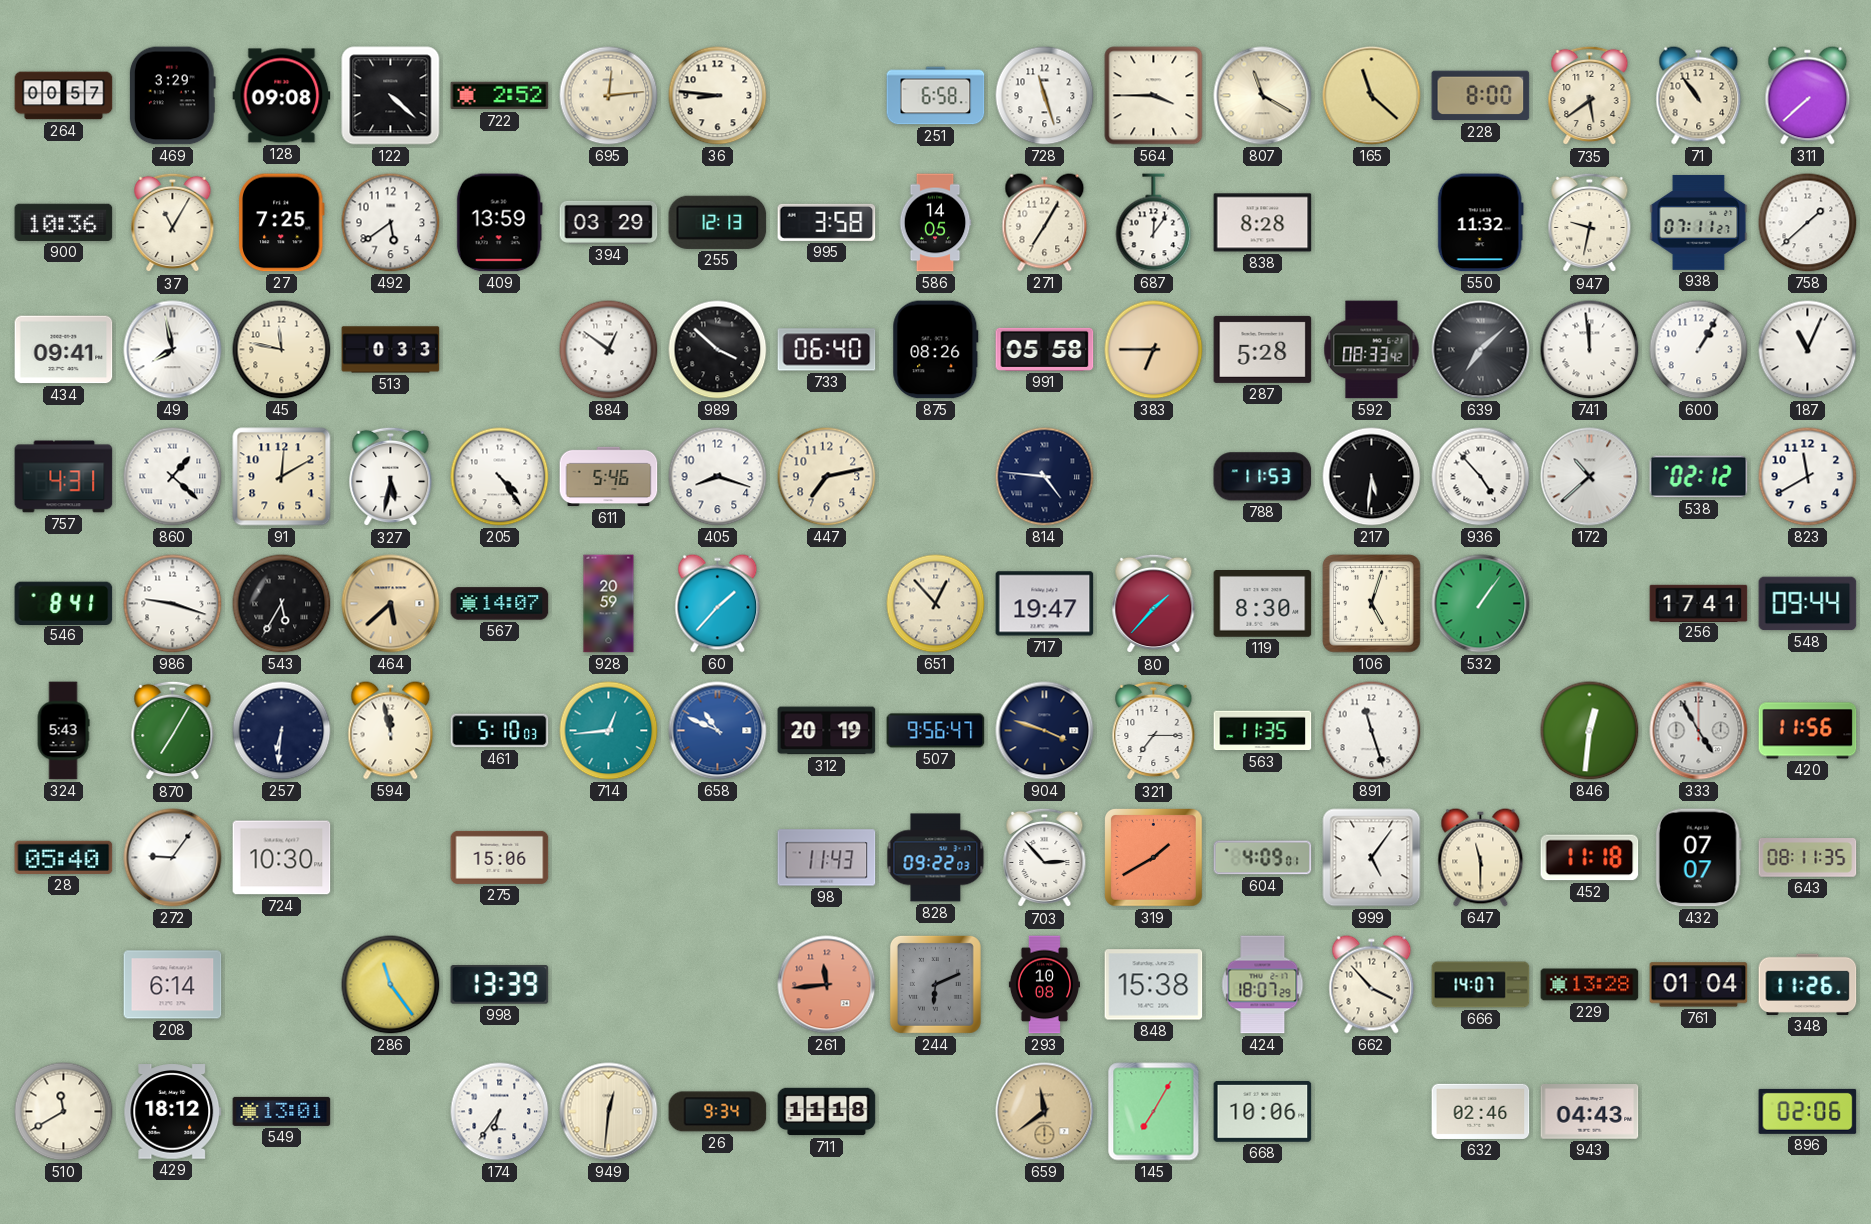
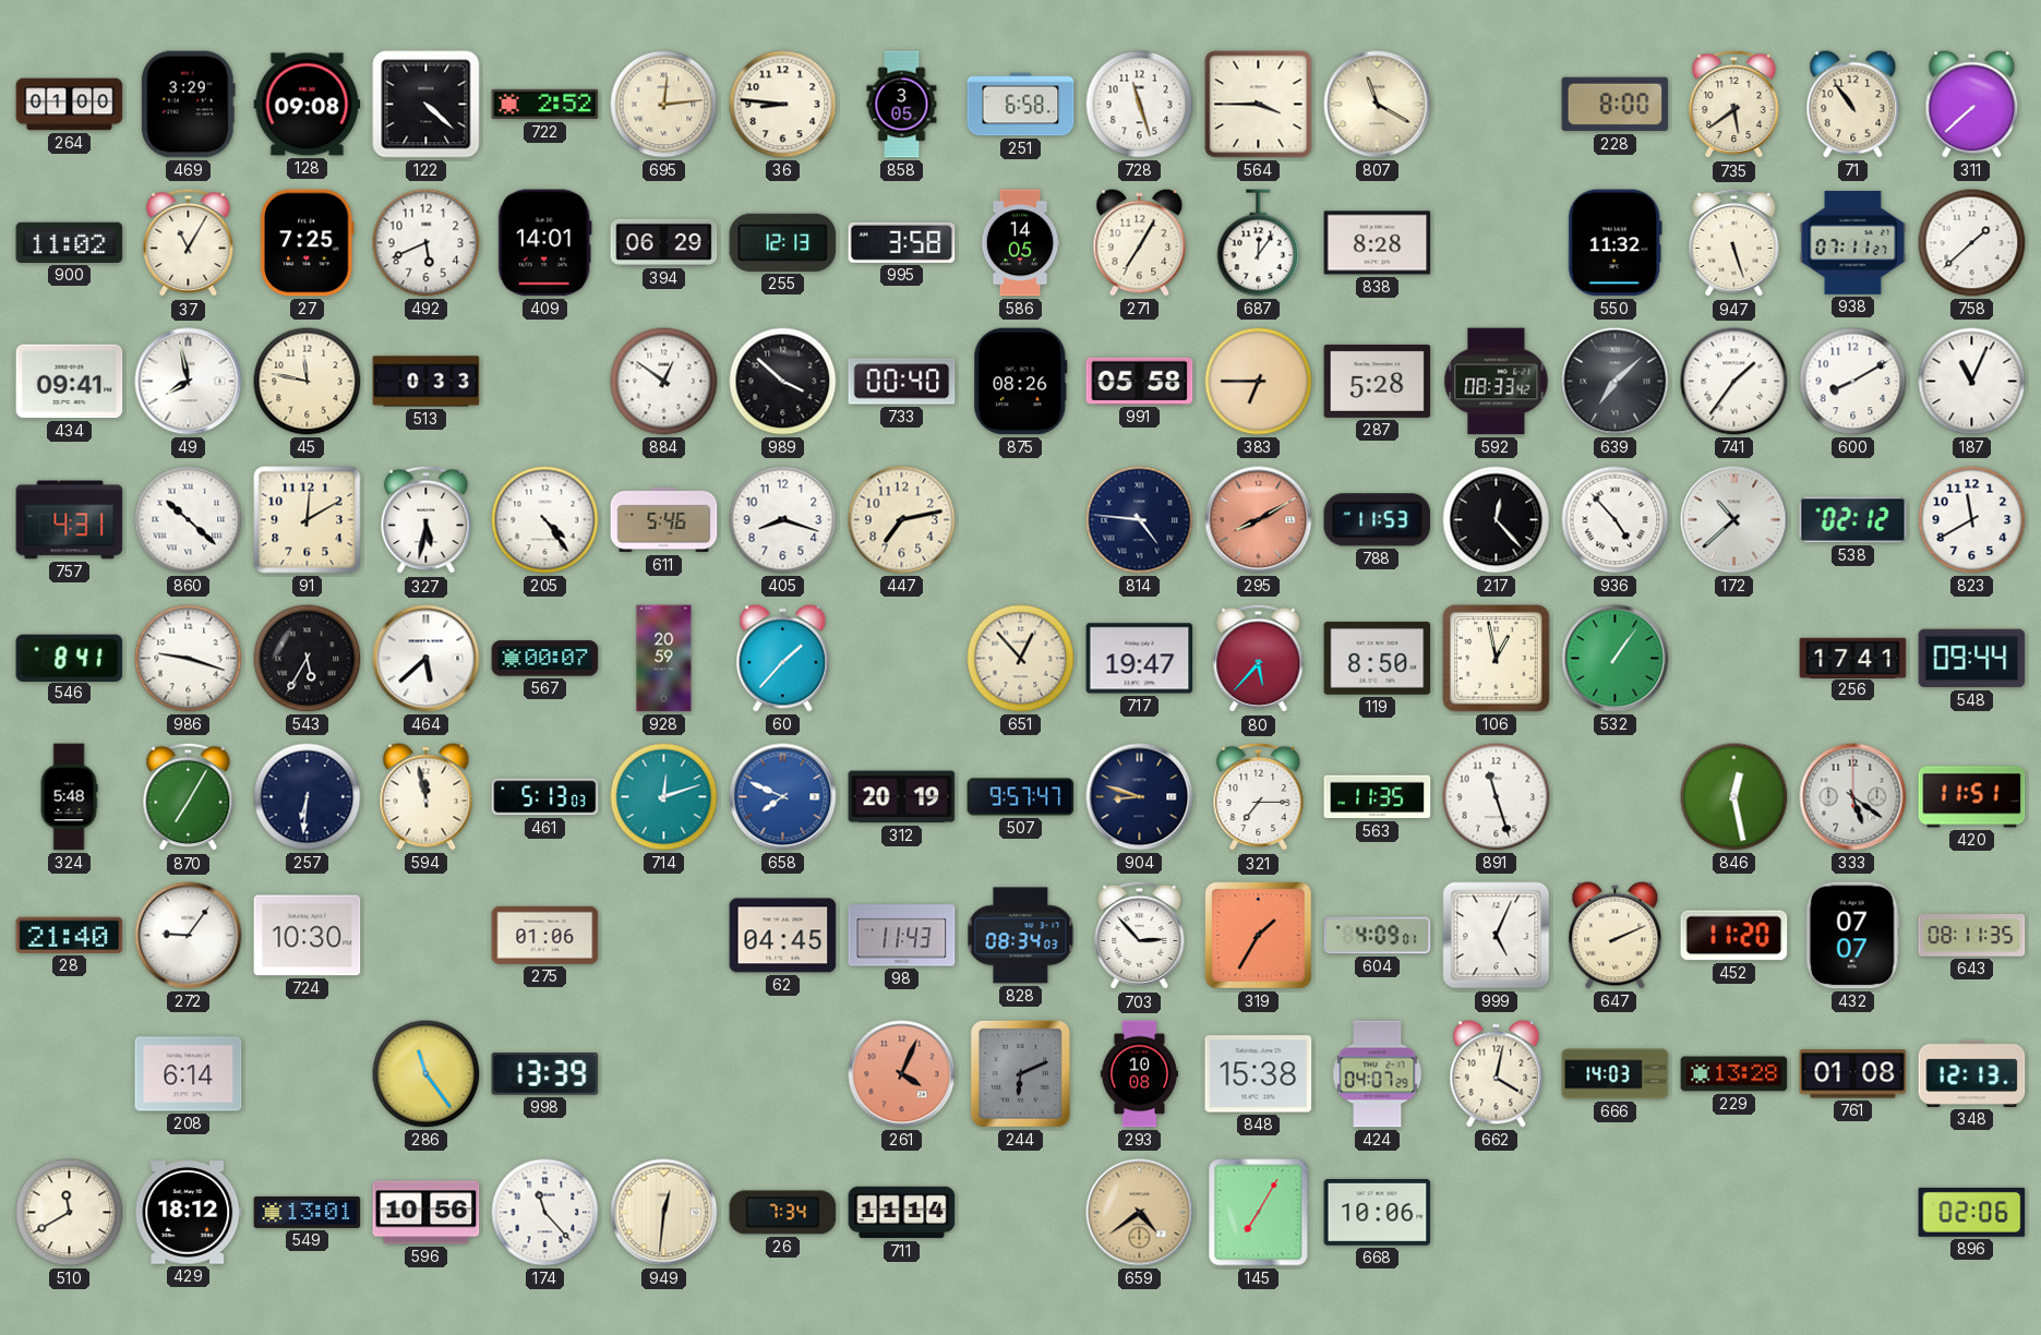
264: 00:57 -> 01:00
858: none -> 3:05
165: 11:22 -> none
900: 10:36 -> 11:02
492: 5:39 -> 5:41
409: 13:59 -> 14:01
394: 03:29 -> 06:29
947: 9:32 -> 5:27
733: 06:40 -> 00:40
741: 11:59 -> 1:36
600: 1:05 -> 8:10
860: 1:22 -> 10:22
295: none -> 8:10
217: 5:31 -> 12:23
464 dial: champagne -> white
567: 14:07 -> 00:07
80: 1:37 -> 5:37
119: 8:30 -> 8:50
106: 5:03 -> 12:58
324: 5:43 -> 5:48
461: 5:10 -> 5:13
714: 12:44 -> 12:12
658: 10:49 -> 7:49
507: 9:56 -> 9:57
904: 3:48 -> 8:48
846: 12:31 -> 12:28
333: 4:55 -> 5:21
420: 11:56 -> 11:51
28: 05:40 -> 21:40
275: 15:06 -> 01:06
62: none -> 04:45
828: 09:22 -> 08:34
319: 1:40 -> 1:35
999: 5:06 -> 5:04
647: 11:30 -> 2:11
452: 11:18 -> 11:20
261: 11:44 -> 4:04
424: 18:07 -> 04:07
662: 3:53 -> 4:02
666: 14:07 -> 14:03
761: 01:04 -> 01:08
348: 11:26 -> 12:13
596: none -> 10:56
174: 6:36 -> 11:23
26: 9:34 -> 7:34
711: 11:18 -> 11:14
659: 11:39 -> 4:39
632: 02:46 -> none
943: 04:43 -> none
